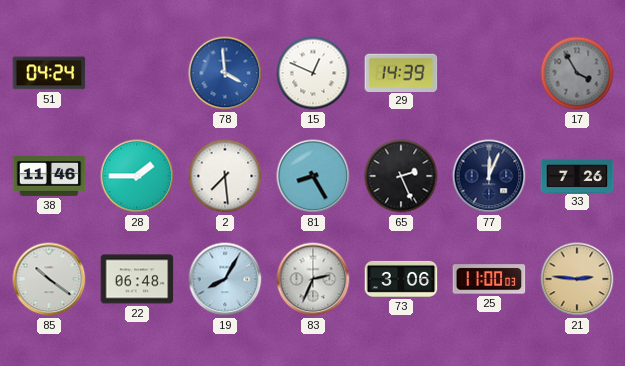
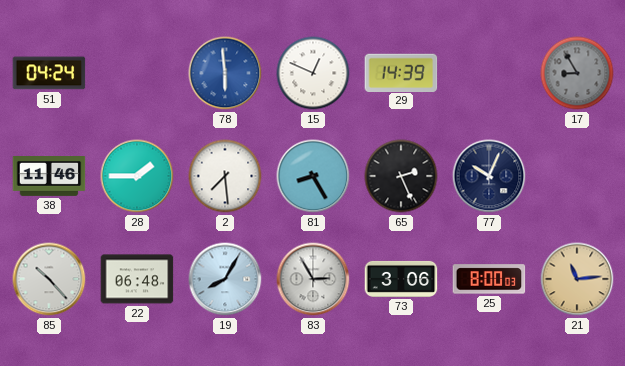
78: 3:59 -> 5:59
17: 3:55 -> 8:55
77: 12:04 -> 10:04
33: 7:26 -> none
85: 10:21 -> 10:23
83: 2:34 -> 2:55
25: 11:00 -> 8:00
21: 2:46 -> 11:14
